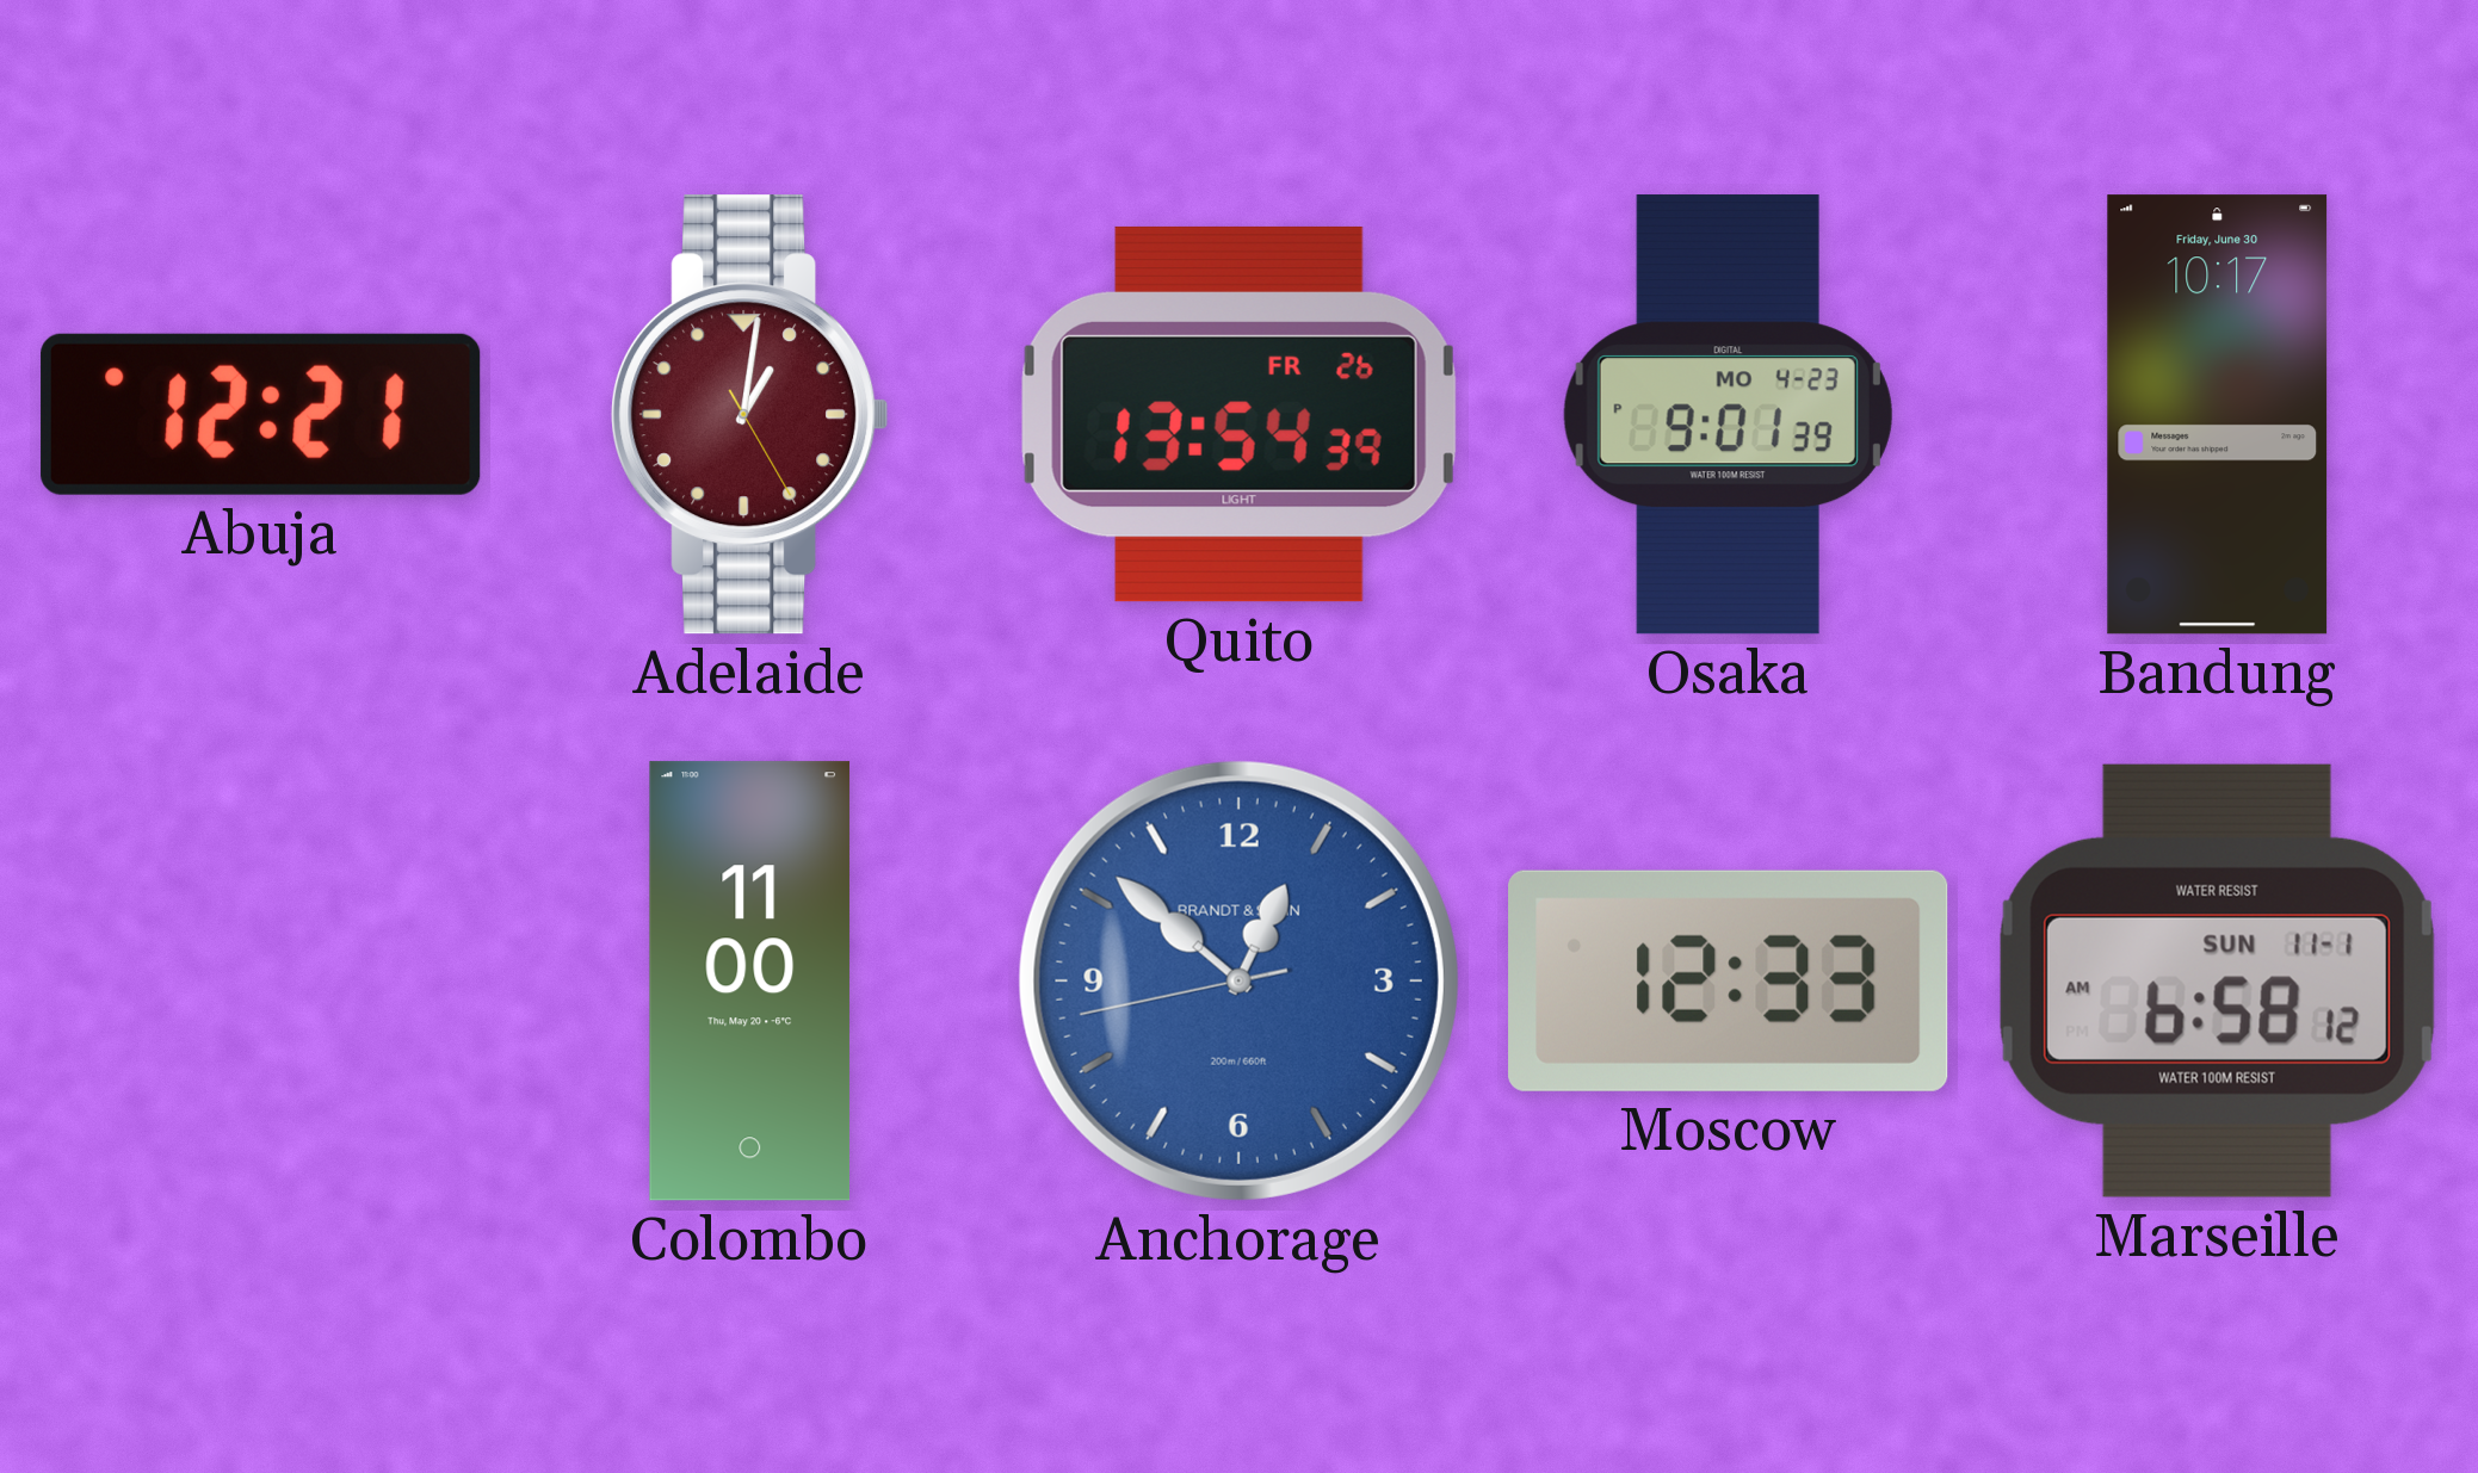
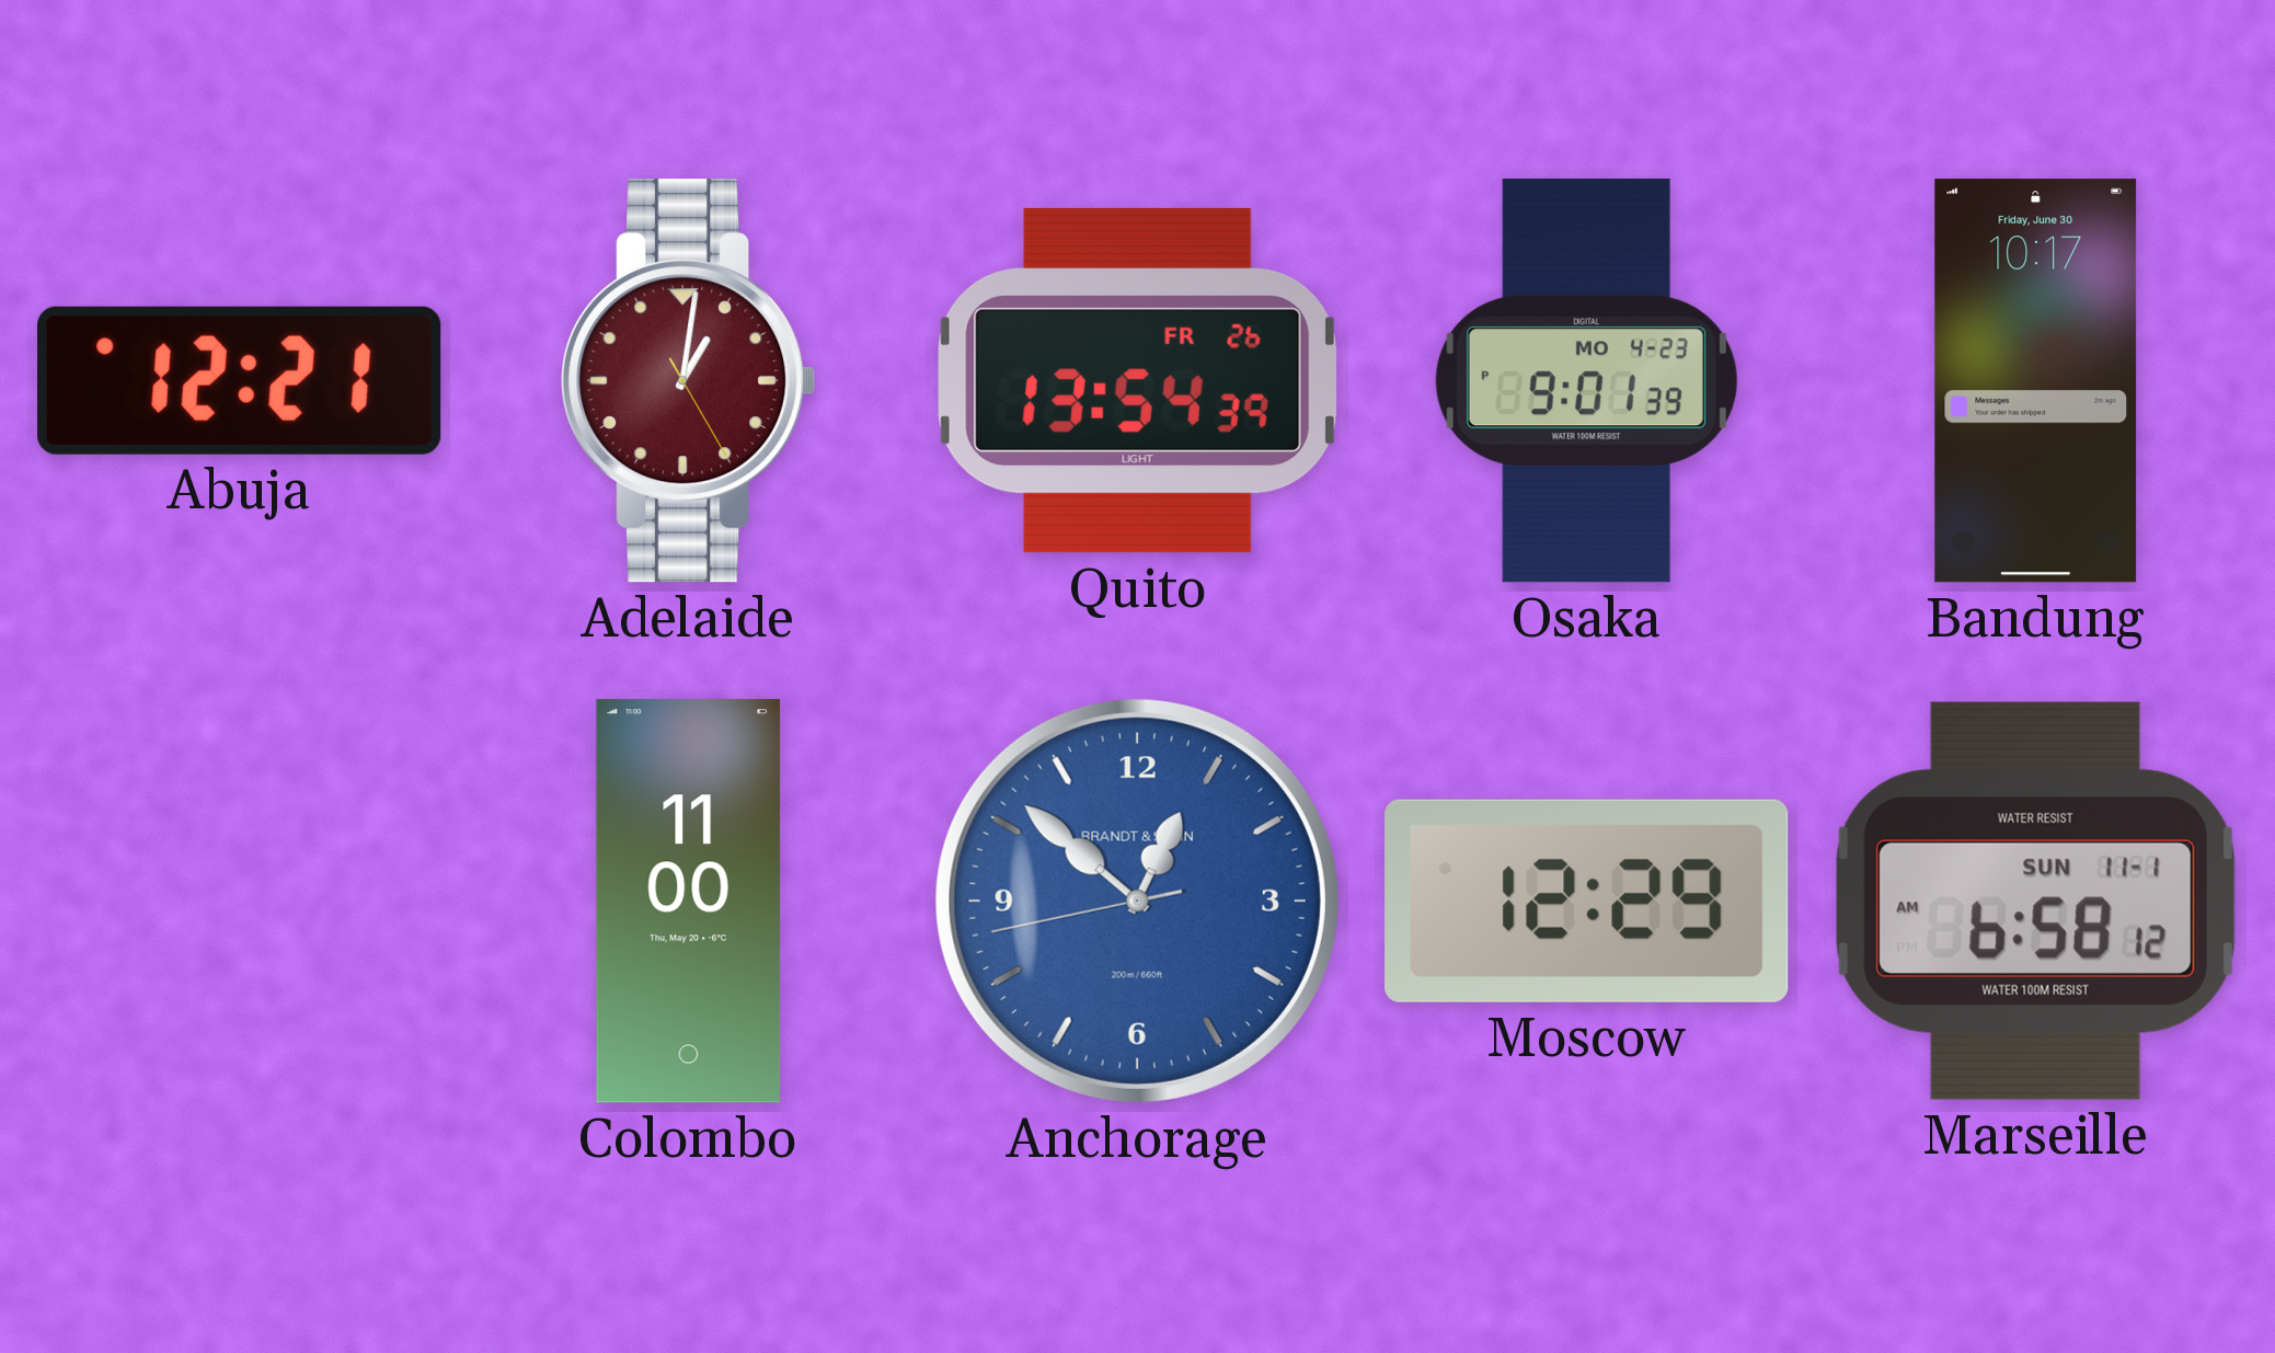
Moscow: 12:33 -> 12:29
